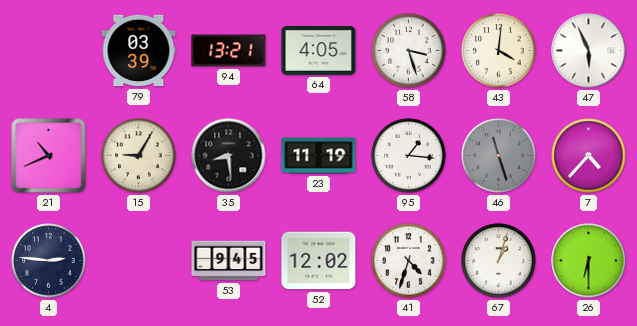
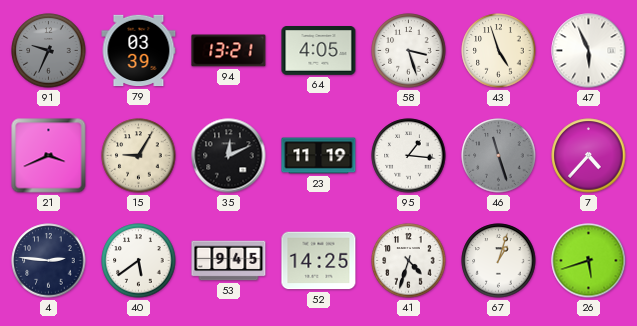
91: none -> 9:34
43: 4:01 -> 4:57
21: 10:41 -> 3:41
35: 8:29 -> 12:11
40: none -> 5:39
52: 12:02 -> 14:25
26: 6:30 -> 5:42
